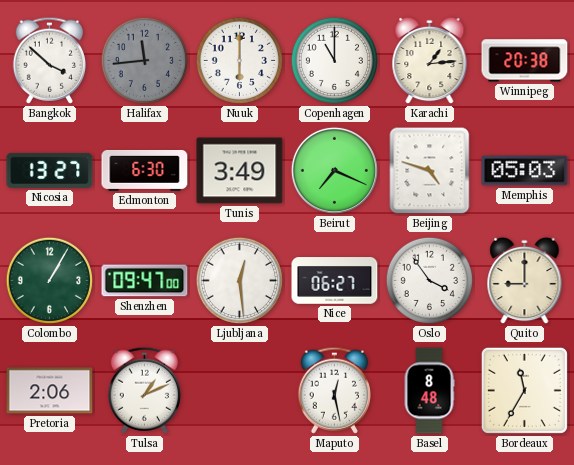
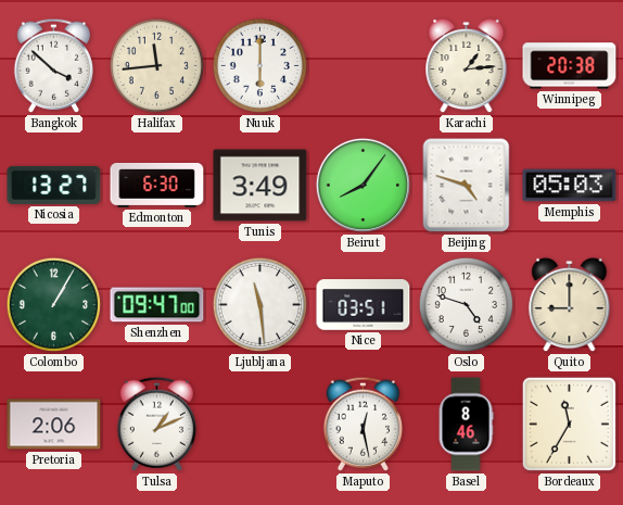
Halifax dial: grey -> cream
Copenhagen: 11:00 -> none
Beirut: 7:19 -> 8:06
Ljubljana: 12:29 -> 11:29
Nice: 06:27 -> 03:51
Oslo: 3:54 -> 4:48
Basel: 8:48 -> 8:46
